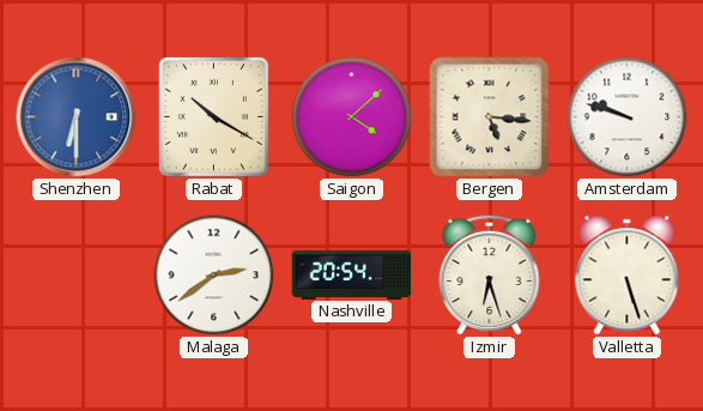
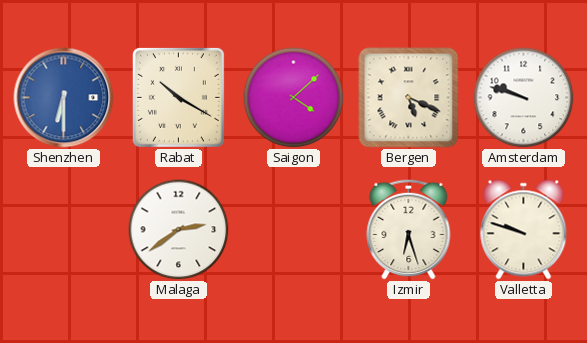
Bergen: 5:16 -> 5:19
Nashville: 20:54 -> none
Valletta: 5:27 -> 9:48
